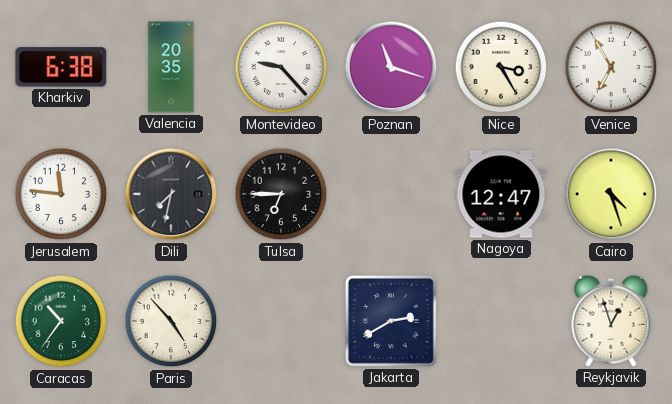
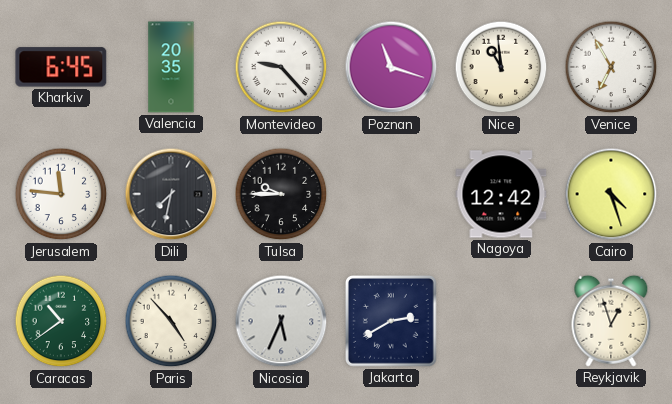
Kharkiv: 6:38 -> 6:45
Nice: 3:25 -> 10:59
Tulsa: 6:45 -> 9:45
Nagoya: 12:47 -> 12:42
Caracas: 10:36 -> 10:39
Nicosia: none -> 5:34
